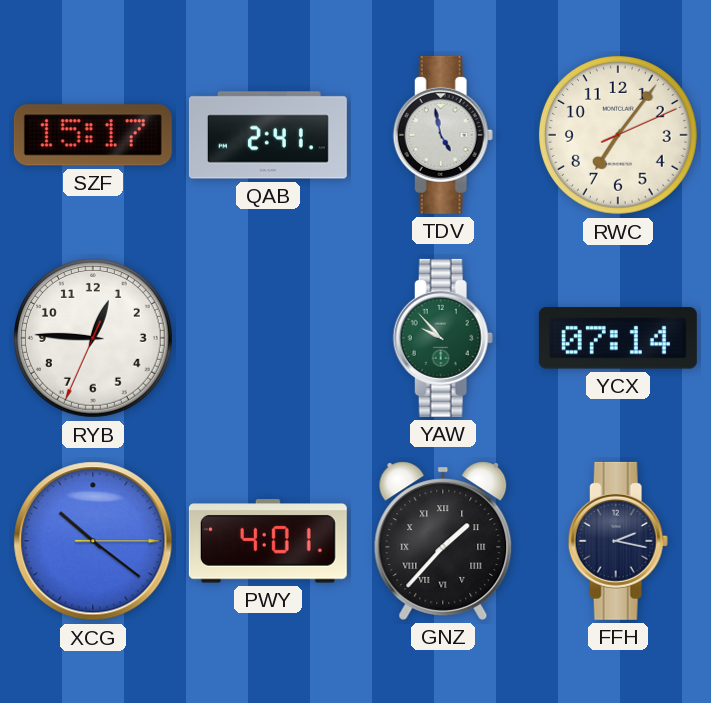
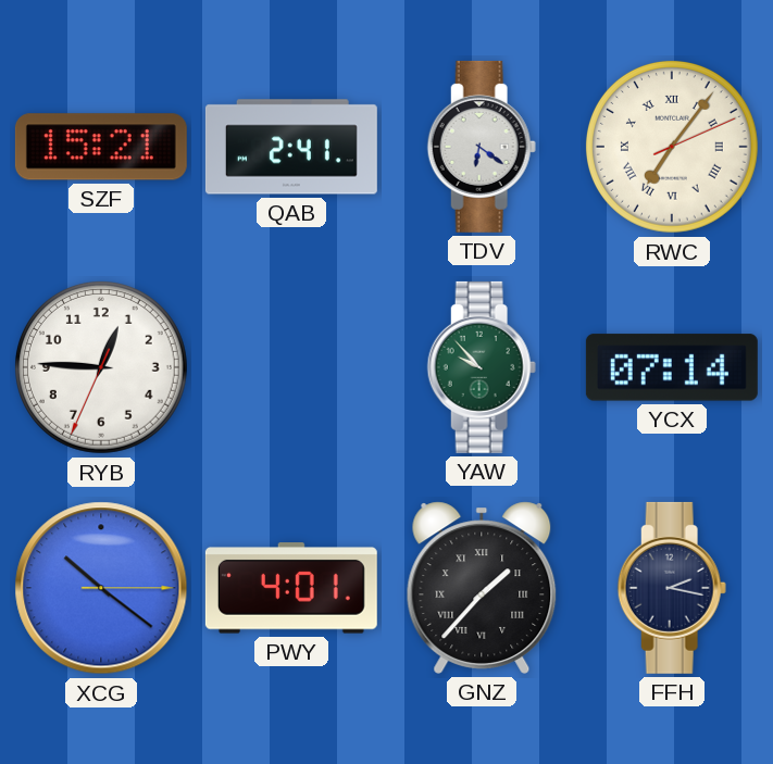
SZF: 15:17 -> 15:21
TDV: 4:58 -> 6:21
RWC numerals: Arabic -> Roman
